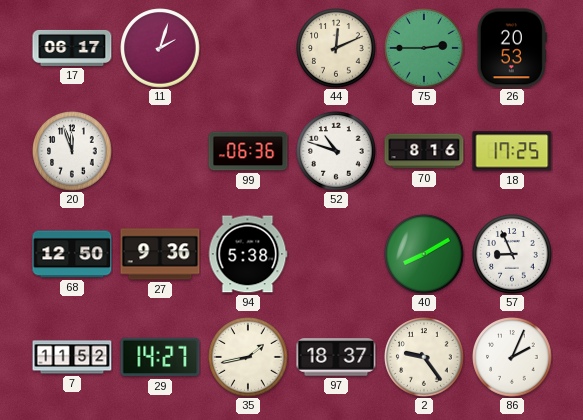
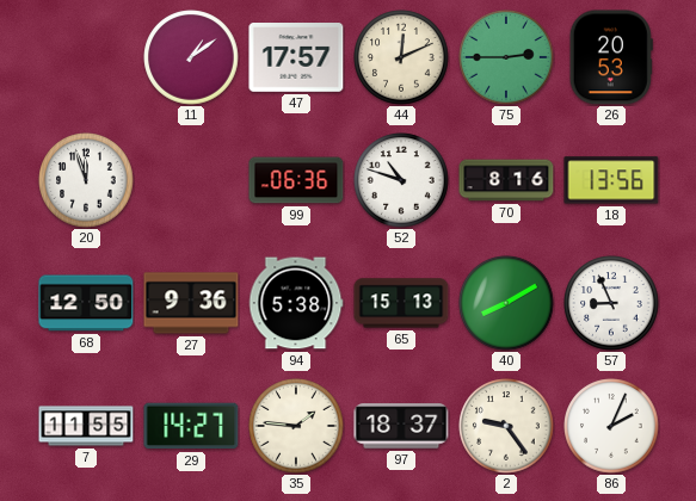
17: 06:17 -> none
11: 2:03 -> 1:09
47: none -> 17:57
18: 17:25 -> 13:56
65: none -> 15:13
7: 11:52 -> 11:55
35: 1:43 -> 1:46
